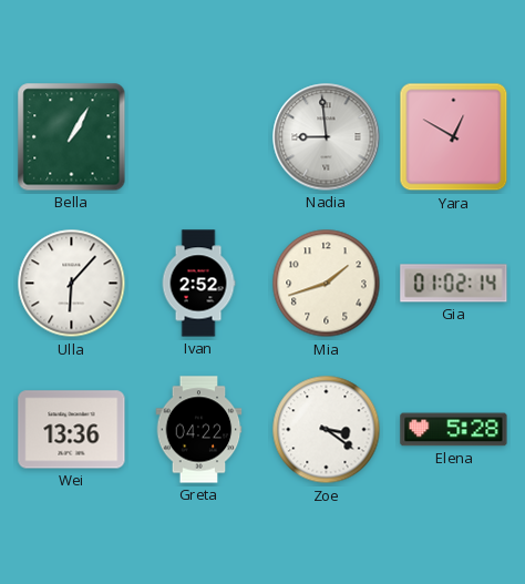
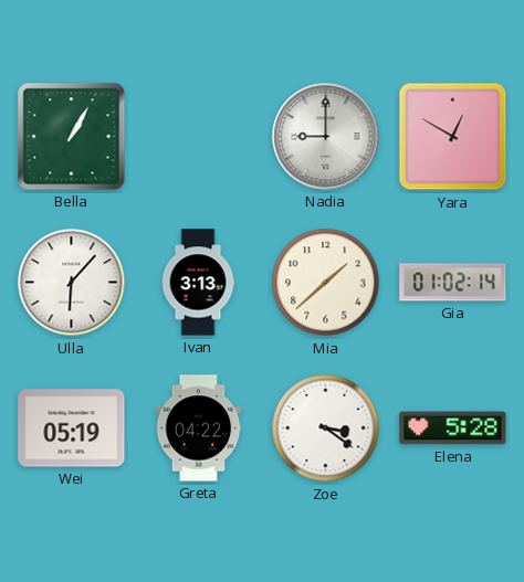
Nadia: 8:59 -> 9:00
Ivan: 2:52 -> 3:13
Mia: 1:42 -> 1:38
Wei: 13:36 -> 05:19
